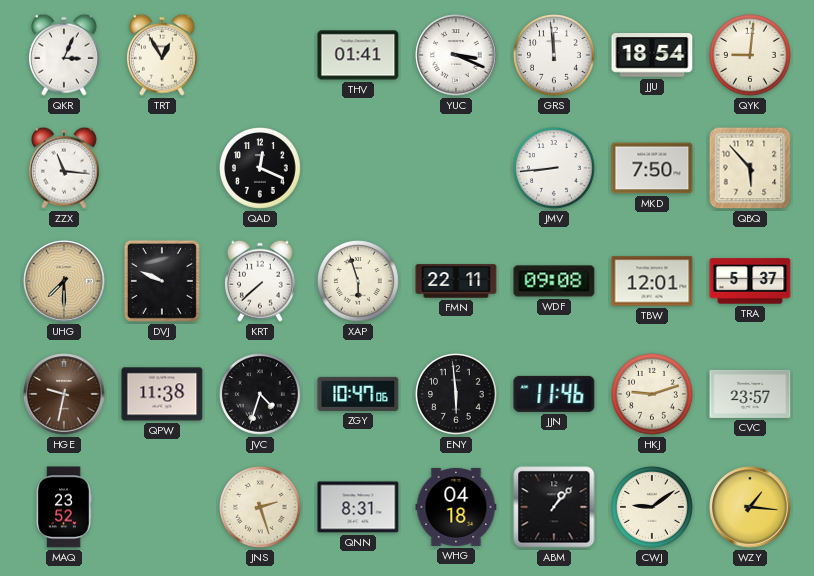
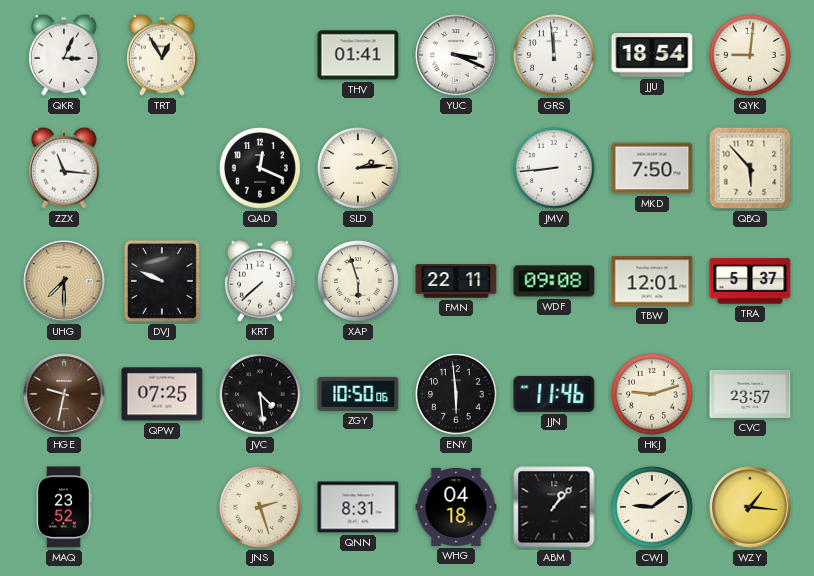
SLD: none -> 2:14
QPW: 11:38 -> 07:25
JVC: 4:33 -> 4:29
ZGY: 10:47 -> 10:50
